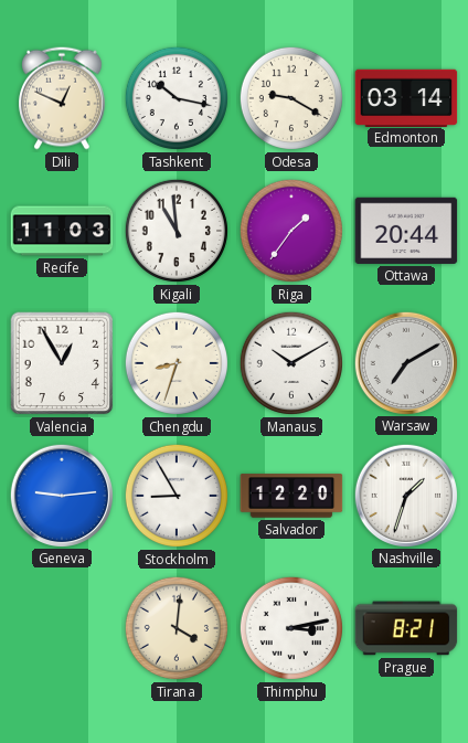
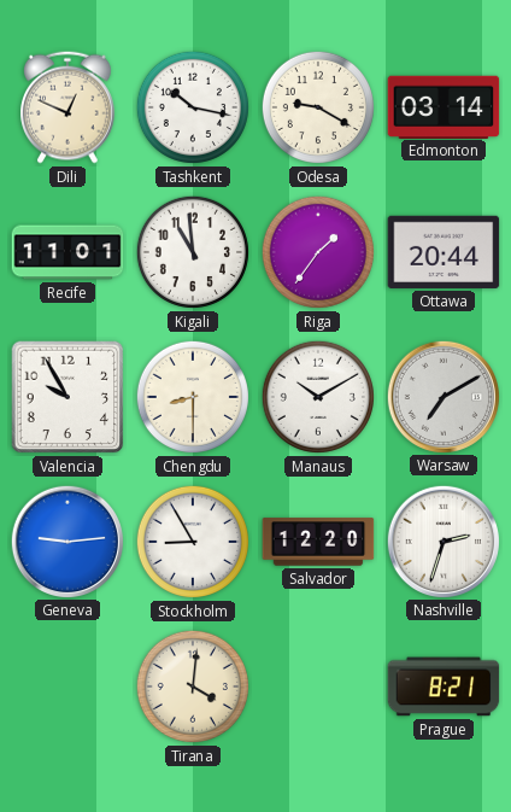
Recife: 11:03 -> 11:01
Valencia: 12:55 -> 9:55
Chengdu: 8:33 -> 8:30
Nashville: 1:33 -> 2:33
Thimphu: 3:13 -> none
